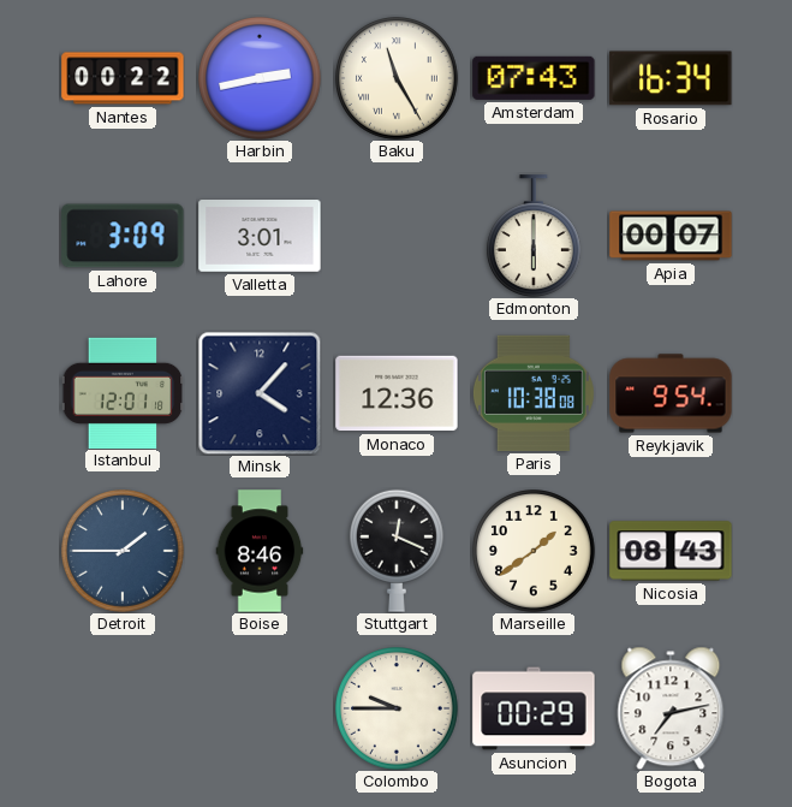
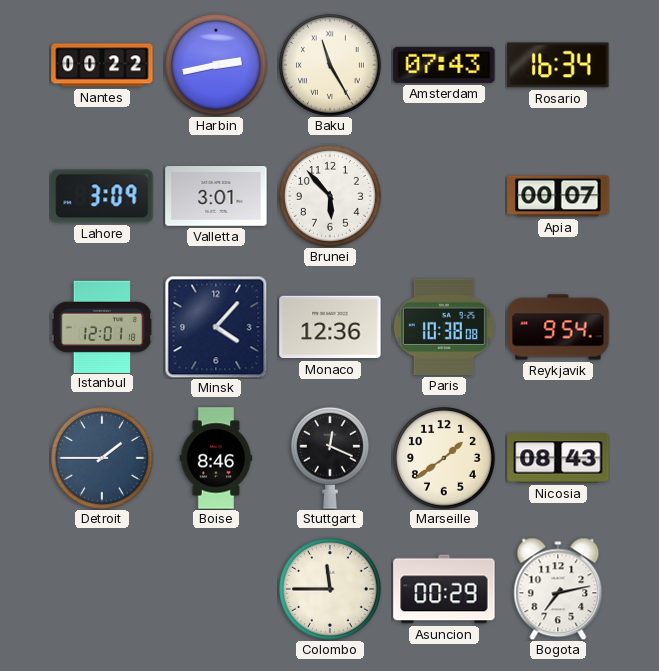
Brunei: none -> 5:53
Edmonton: 6:00 -> none
Colombo: 9:45 -> 11:45
